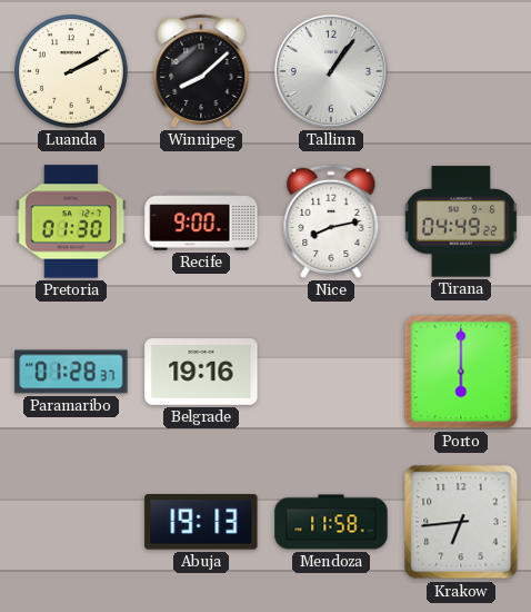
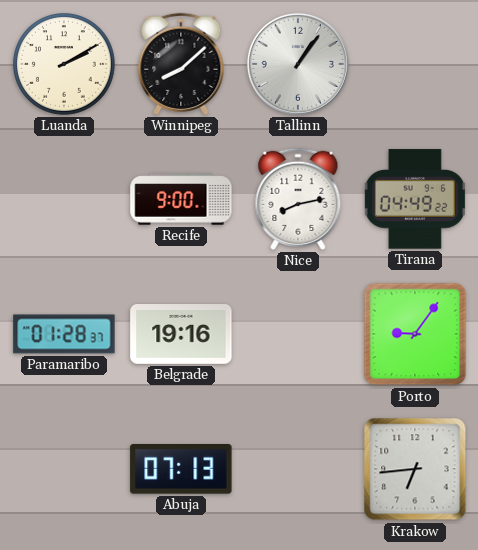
Pretoria: 01:30 -> none
Porto: 6:00 -> 9:06
Abuja: 19:13 -> 07:13
Mendoza: 11:58 -> none
